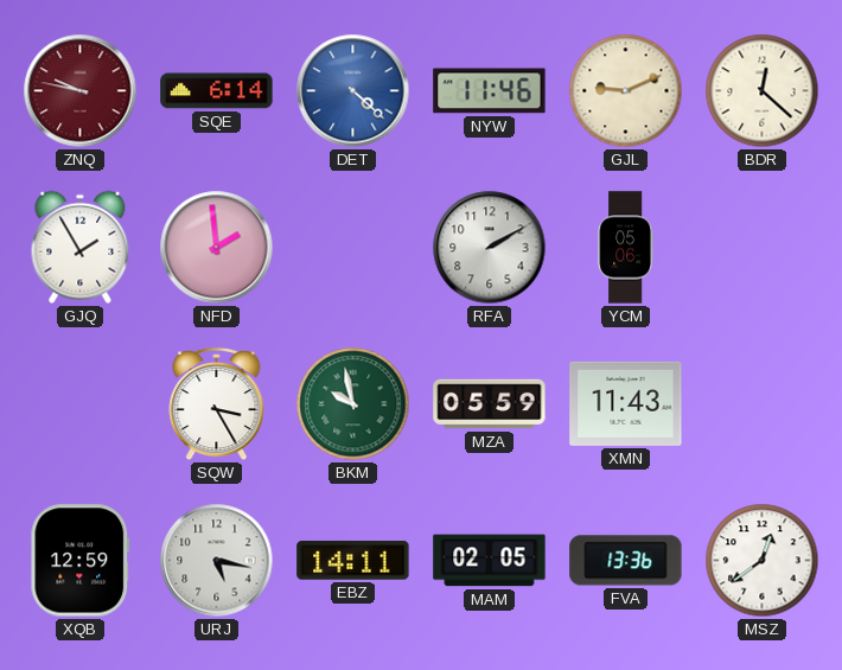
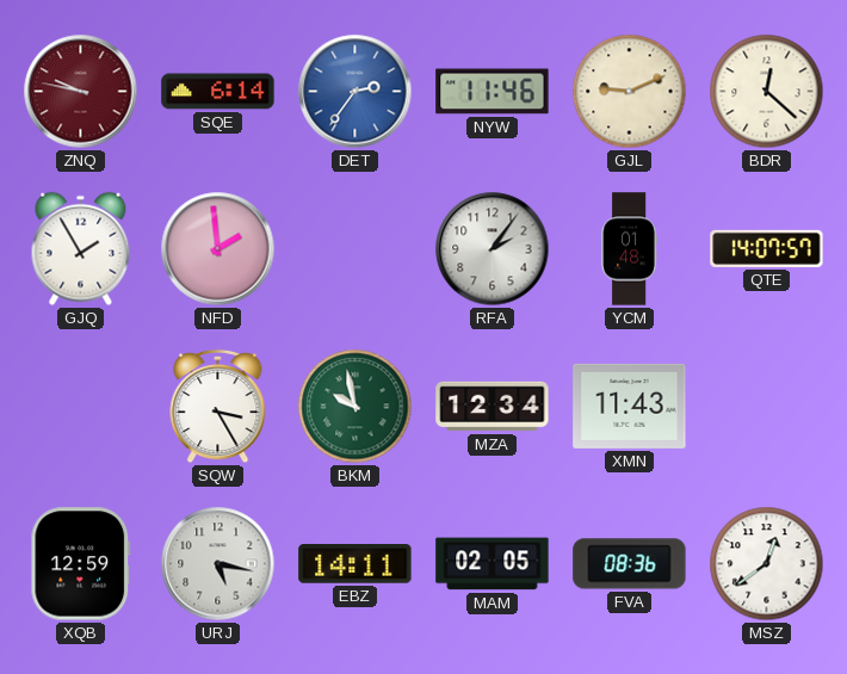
DET: 4:22 -> 2:36
RFA: 2:10 -> 2:06
YCM: 05:06 -> 01:48
QTE: none -> 14:07
MZA: 05:59 -> 12:34
FVA: 13:36 -> 08:36
